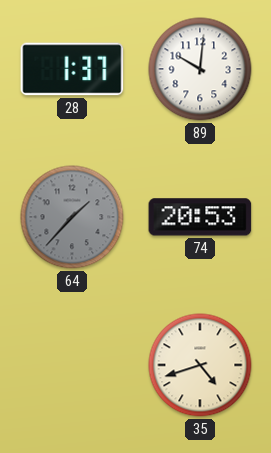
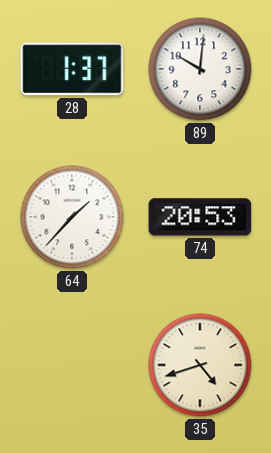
64 dial: grey -> white
